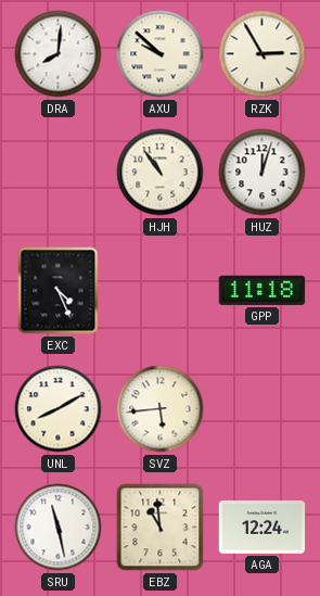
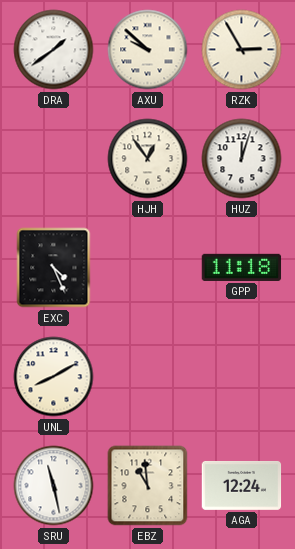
DRA: 8:01 -> 1:39
HJH: 10:54 -> 12:54
SVZ: 5:44 -> none
